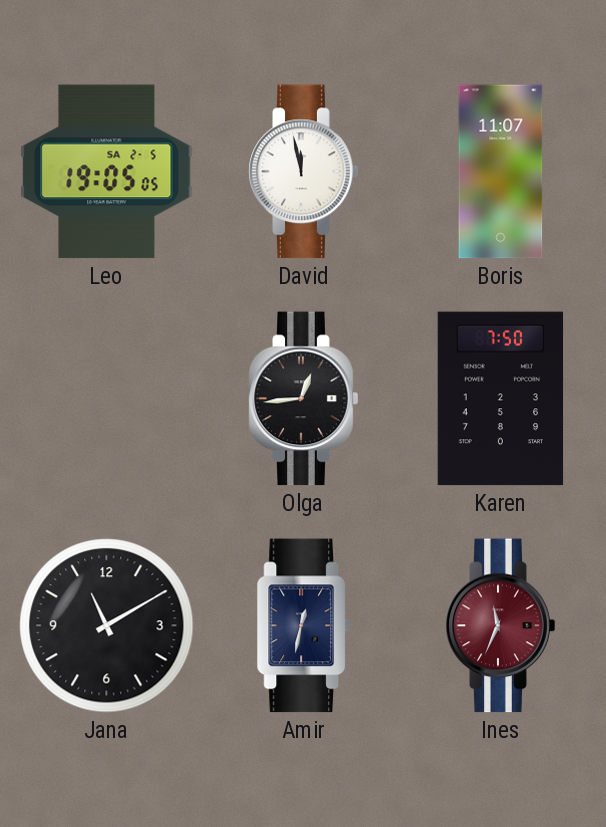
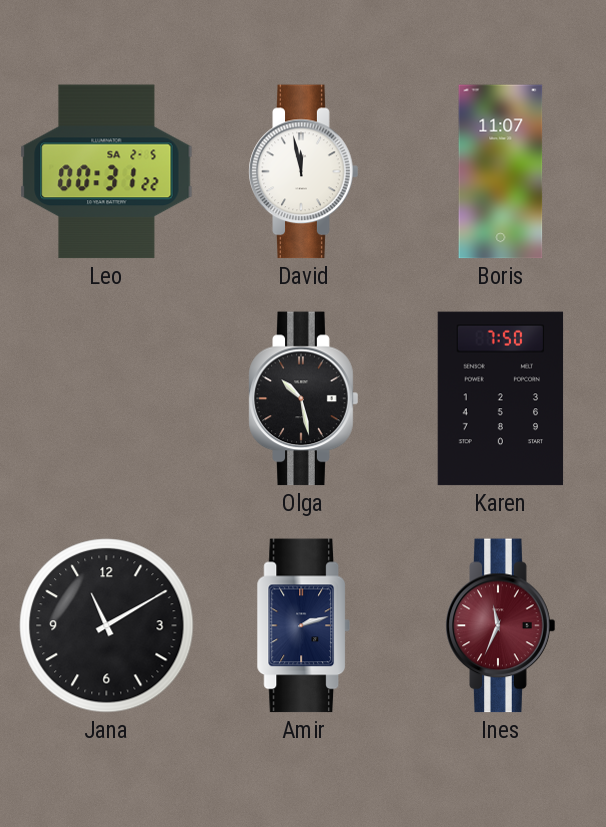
Leo: 19:05 -> 00:31
Olga: 12:44 -> 10:28
Amir: 12:32 -> 2:12
